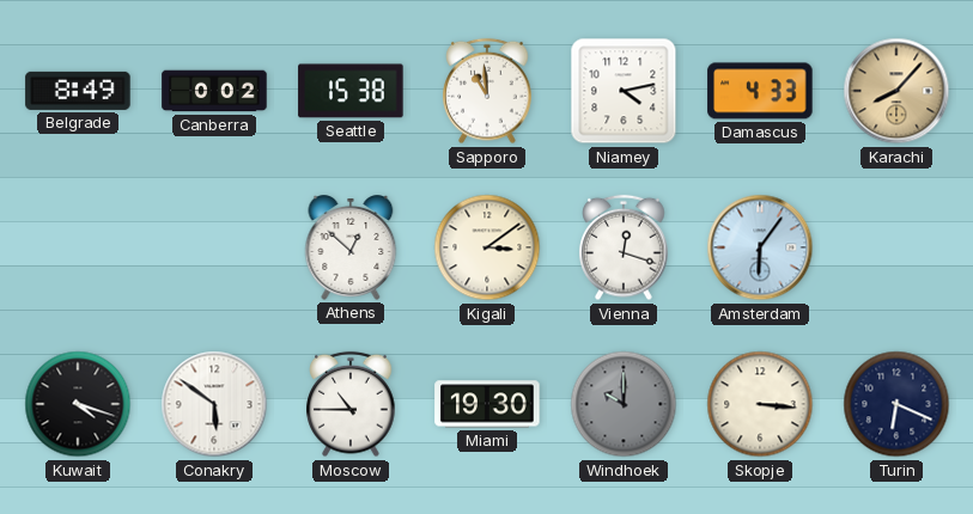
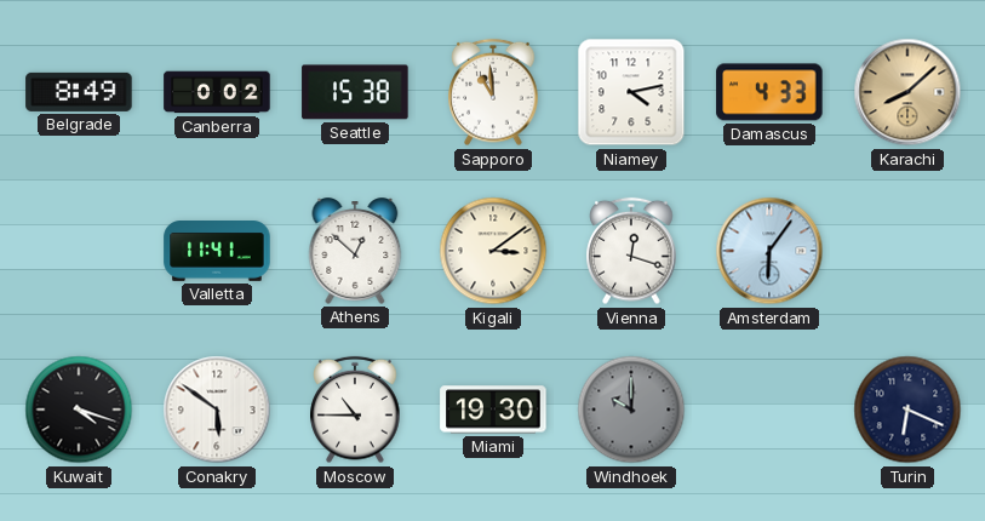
Karachi: 8:07 -> 8:08
Valletta: none -> 11:41
Skopje: 3:16 -> none
